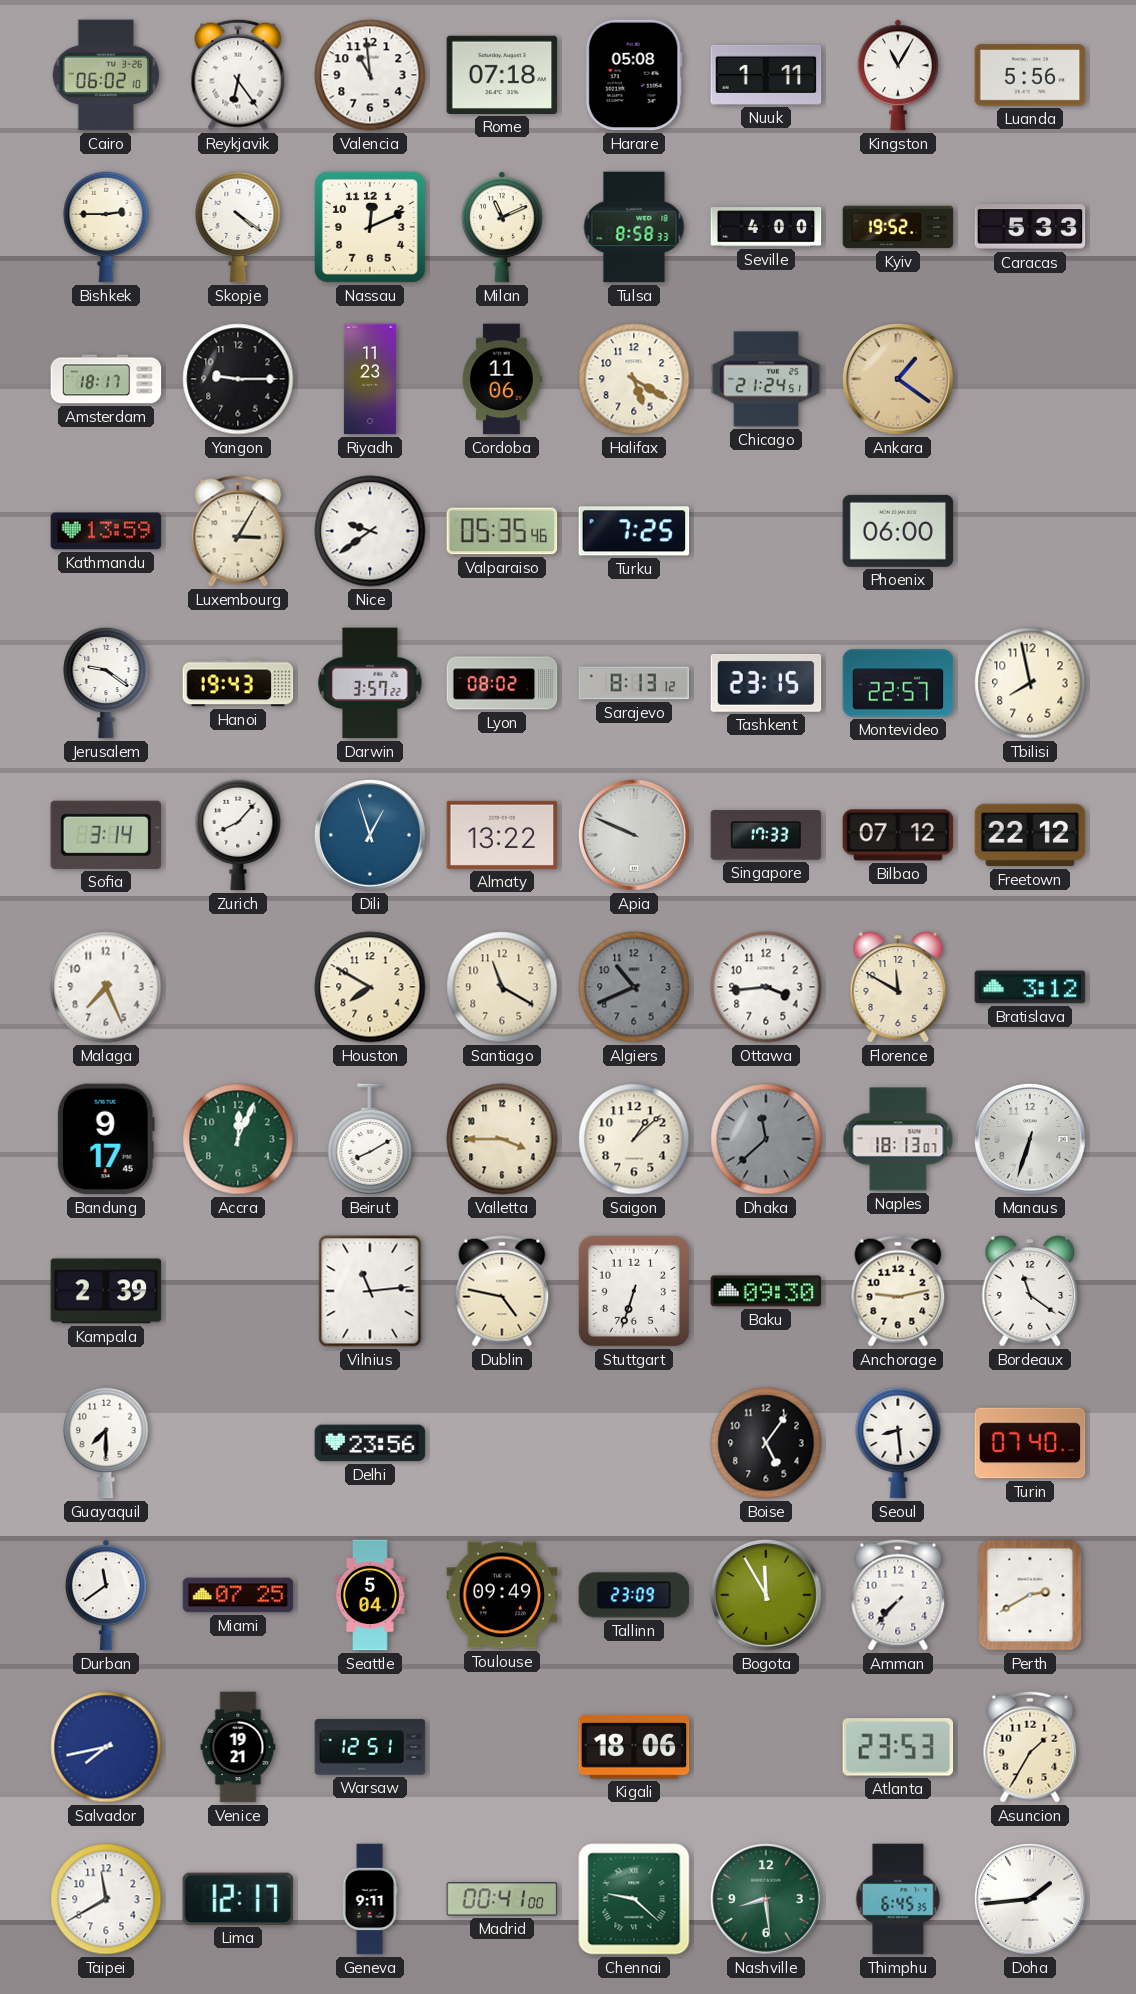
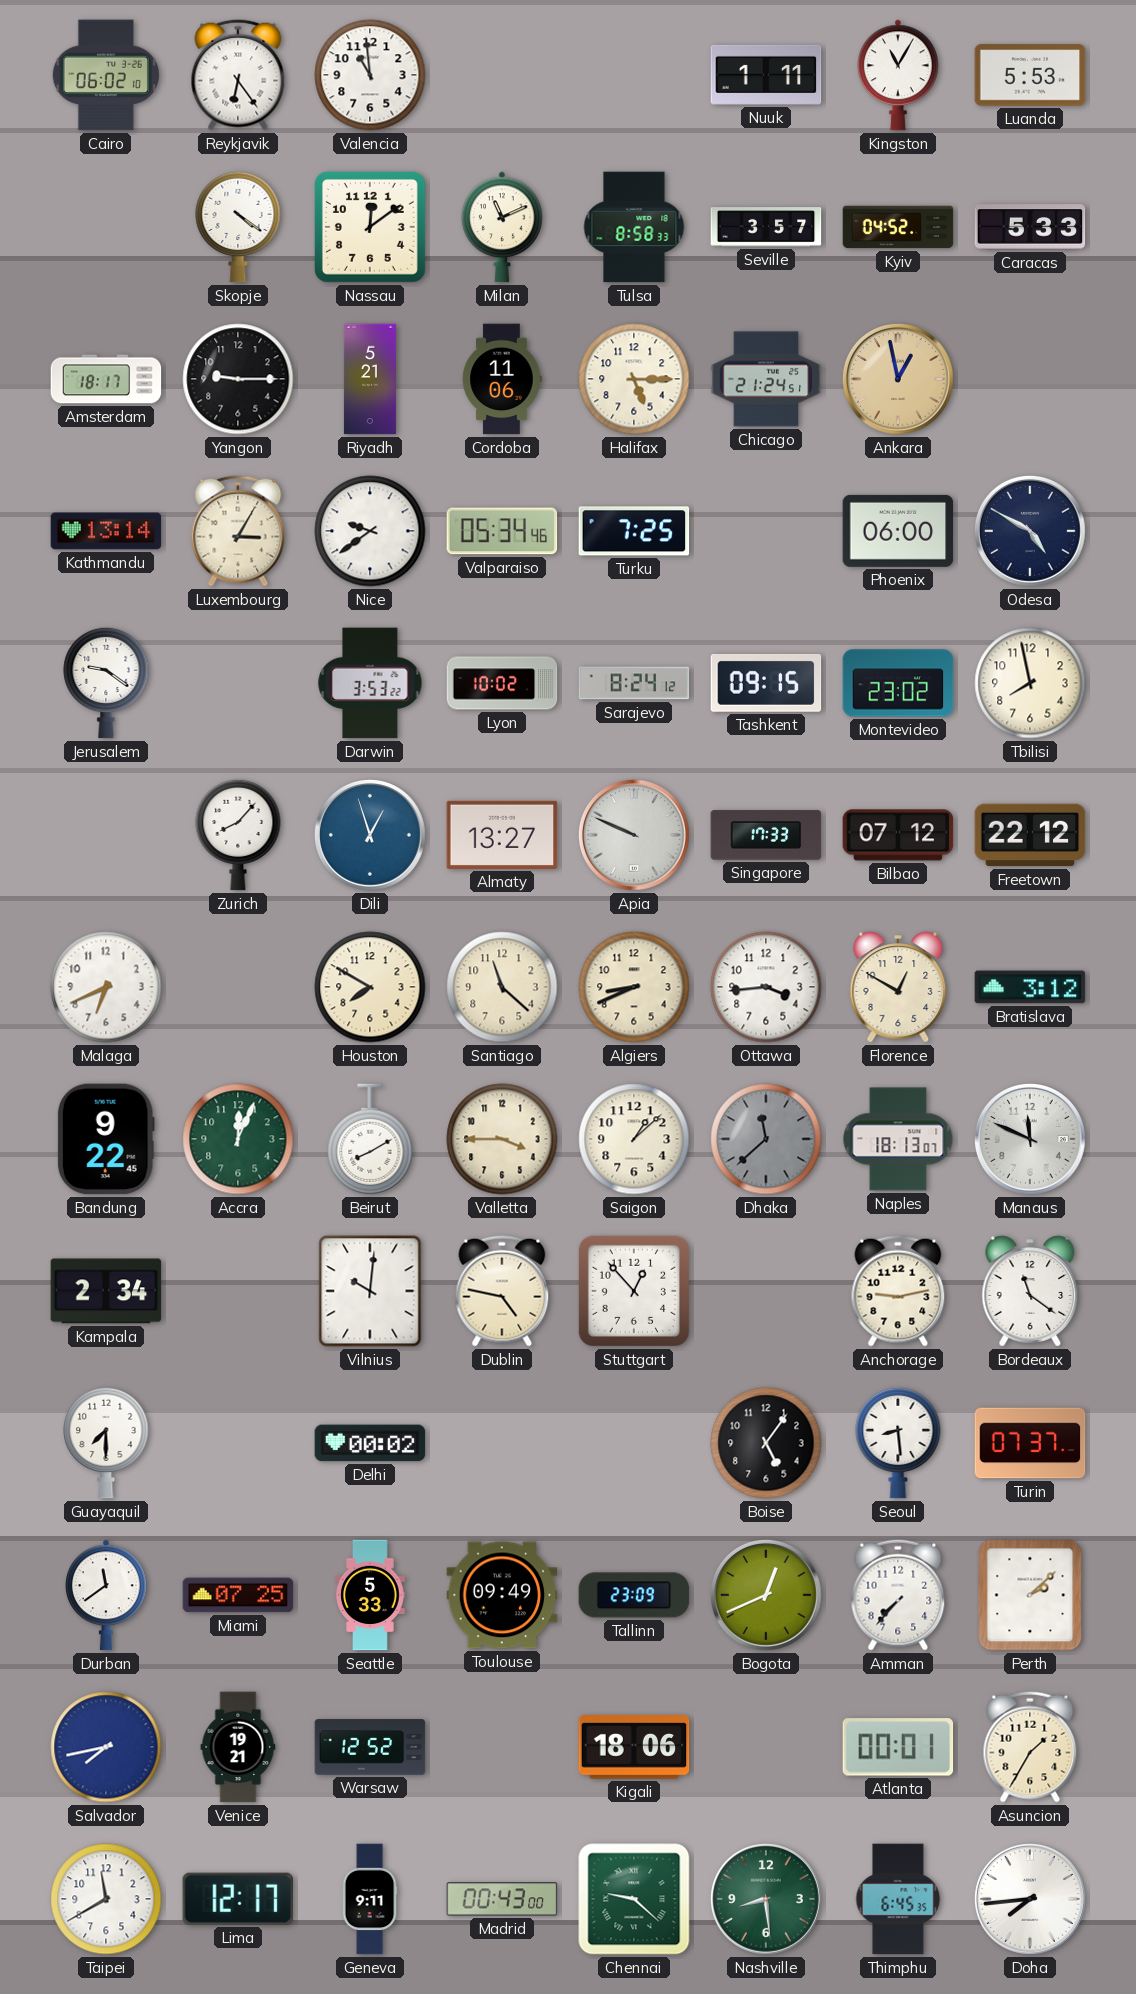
Rome: 07:18 -> none
Harare: 05:08 -> none
Luanda: 5:56 -> 5:53
Bishkek: 2:45 -> none
Nassau: 12:11 -> 12:09
Seville: 4:00 -> 3:57
Kyiv: 19:52 -> 04:52
Riyadh: 11:23 -> 5:21
Halifax: 5:20 -> 5:15
Ankara: 1:21 -> 12:58
Kathmandu: 13:59 -> 13:14
Valparaiso: 05:35 -> 05:34
Odesa: none -> 4:50
Hanoi: 19:43 -> none
Darwin: 3:57 -> 3:53
Lyon: 08:02 -> 10:02
Sarajevo: 8:13 -> 8:24
Tashkent: 23:15 -> 09:15
Montevideo: 22:57 -> 23:02
Sofia: 3:14 -> none
Almaty: 13:22 -> 13:27
Malaga: 7:26 -> 6:41
Santiago: 11:20 -> 11:22
Algiers: 10:41 -> 8:41
Algiers dial: grey -> cream
Florence: 11:50 -> 12:50
Bandung: 9:17 -> 9:22
Manaus: 6:33 -> 11:49
Kampala: 2:39 -> 2:34
Vilnius: 11:14 -> 10:01
Stuttgart: 6:33 -> 12:53
Baku: 09:30 -> none
Delhi: 23:56 -> 00:02
Turin: 07:40 -> 07:37
Seattle: 5:04 -> 5:33
Bogota: 11:55 -> 12:41
Perth: 2:40 -> 2:08
Warsaw: 12:51 -> 12:52
Atlanta: 23:53 -> 00:01
Madrid: 00:41 -> 00:43
Doha: 1:44 -> 7:44
